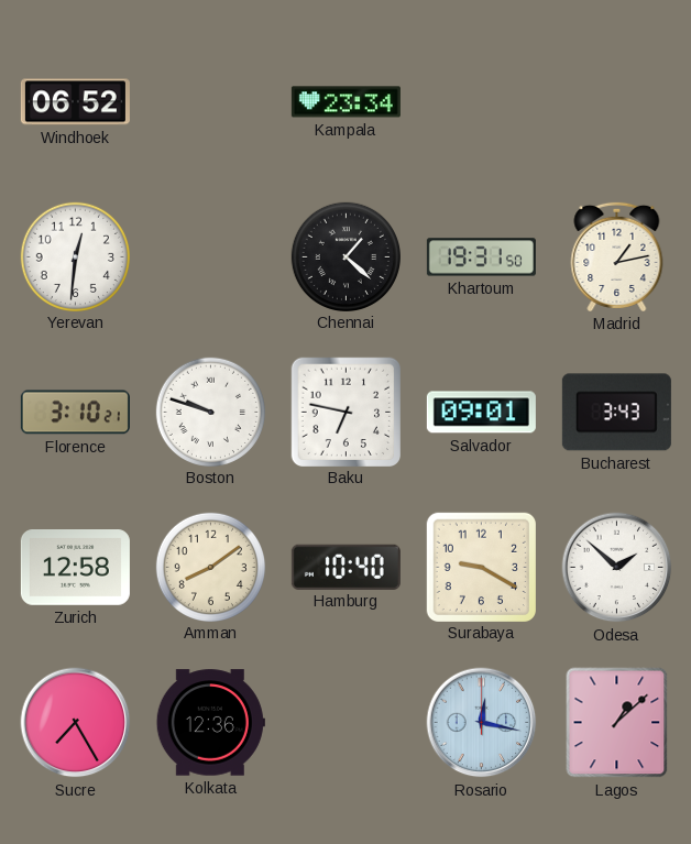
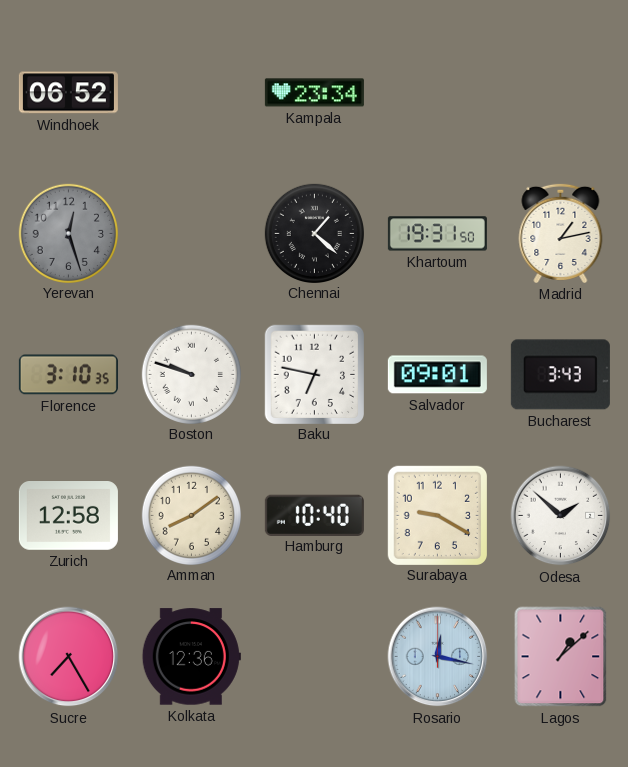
Yerevan: 12:31 -> 12:27
Yerevan dial: white -> grey
Florence: 3:10:21 -> 3:10:35
